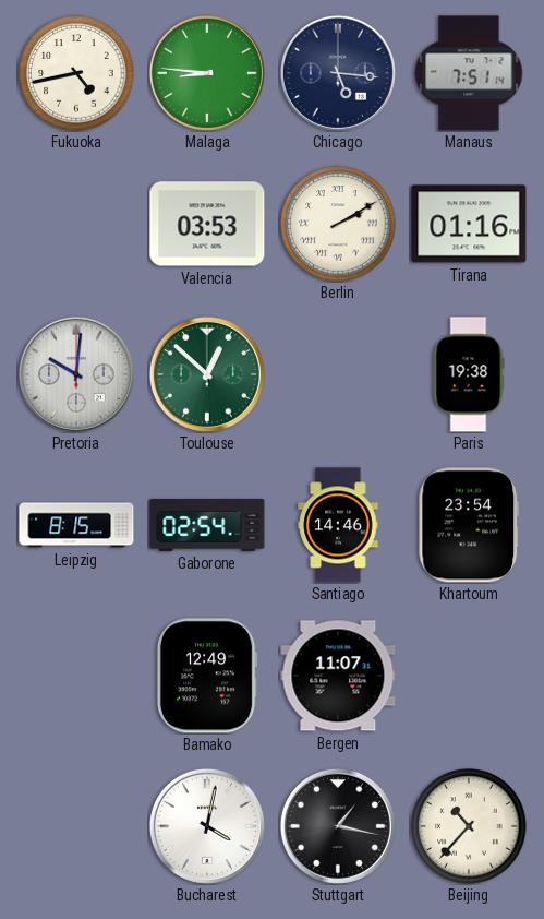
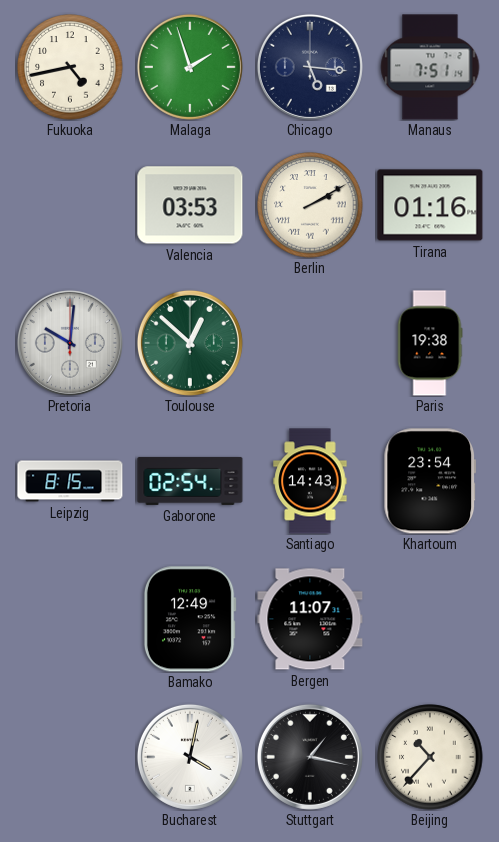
Malaga: 8:46 -> 1:57
Santiago: 14:46 -> 14:43
